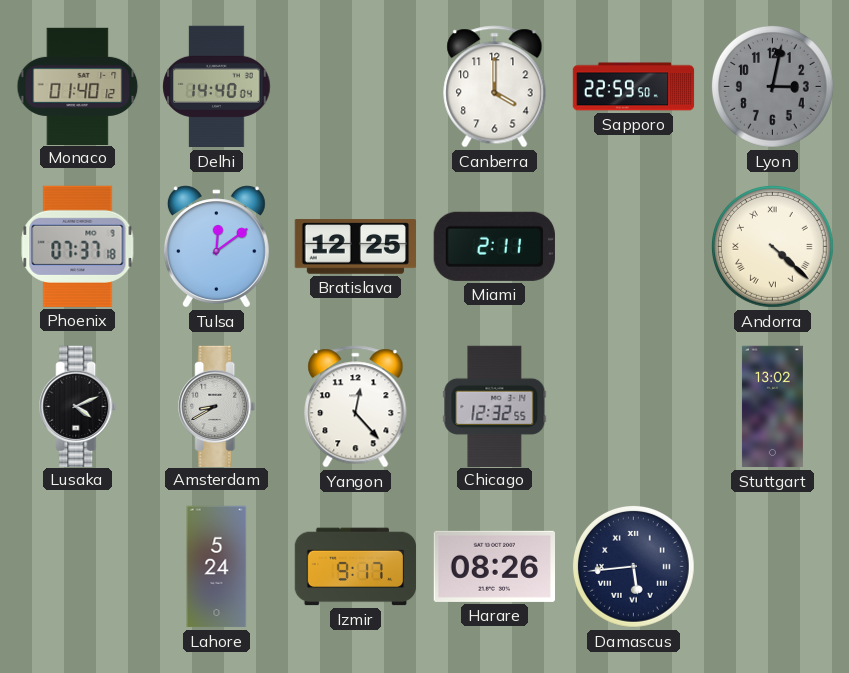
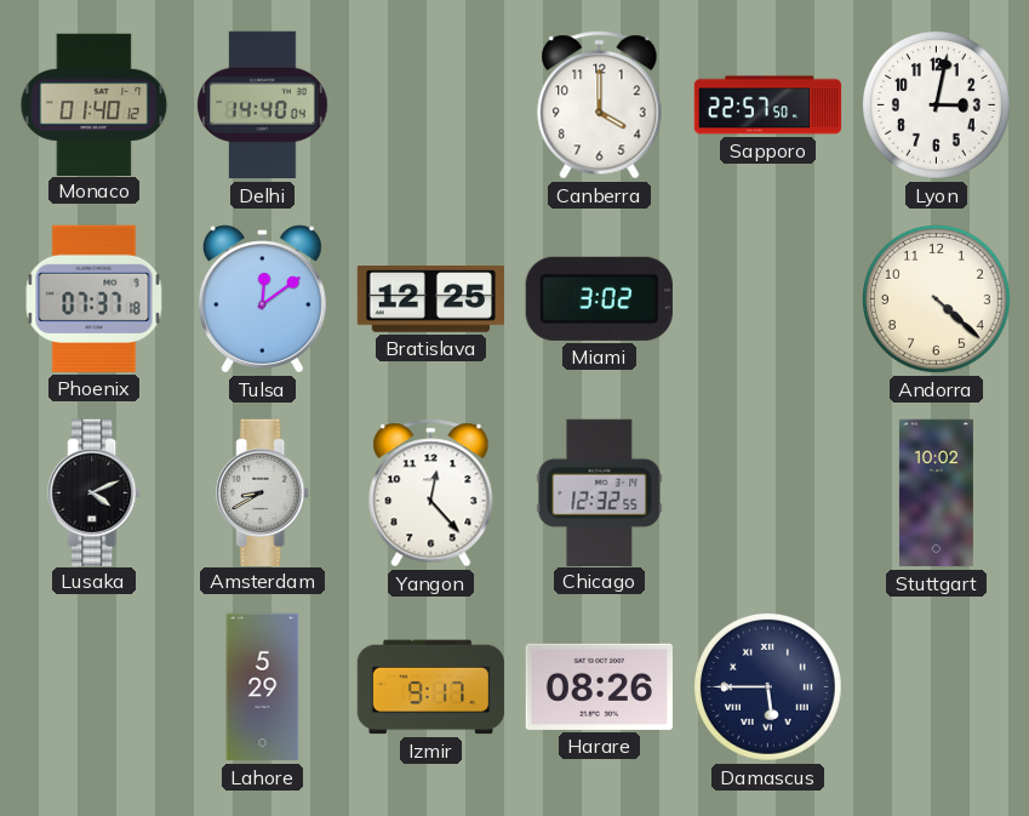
Sapporo: 22:59 -> 22:57
Lyon dial: grey -> white
Miami: 2:11 -> 3:02
Andorra numerals: Roman -> Arabic
Stuttgart: 13:02 -> 10:02
Lahore: 5:24 -> 5:29
Damascus: 5:44 -> 5:45
